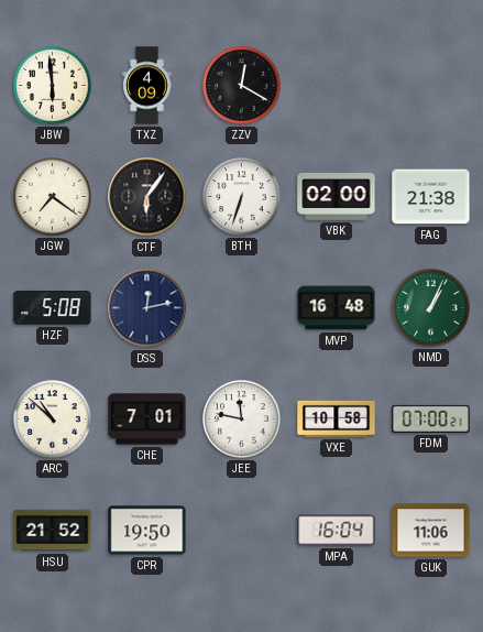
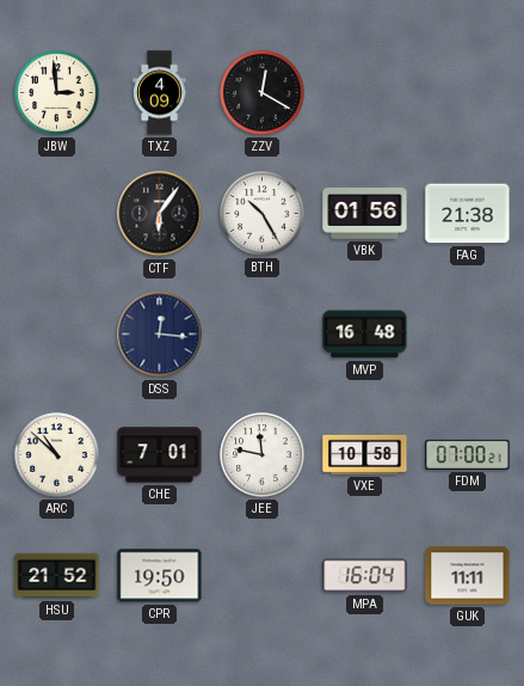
JBW: 5:59 -> 2:59
JGW: 7:21 -> none
BTH: 6:33 -> 10:25
VBK: 02:00 -> 01:56
HZF: 5:08 -> none
DSS: 12:13 -> 12:16
NMD: 1:04 -> none
GUK: 11:06 -> 11:11
